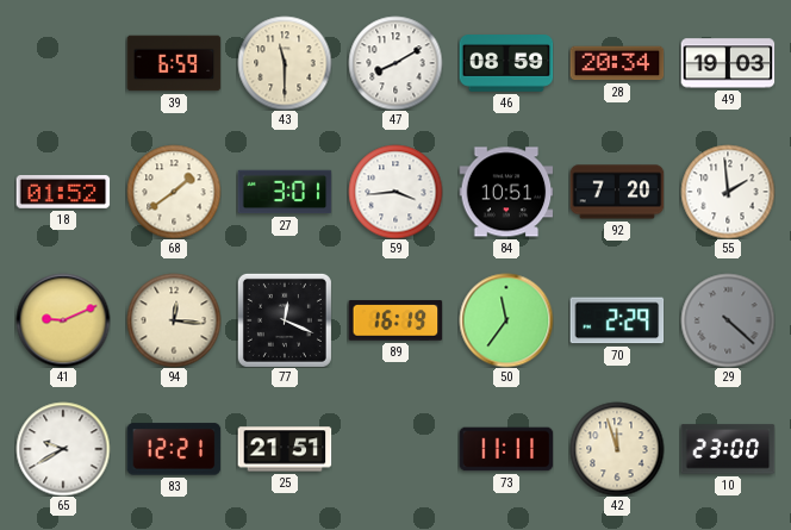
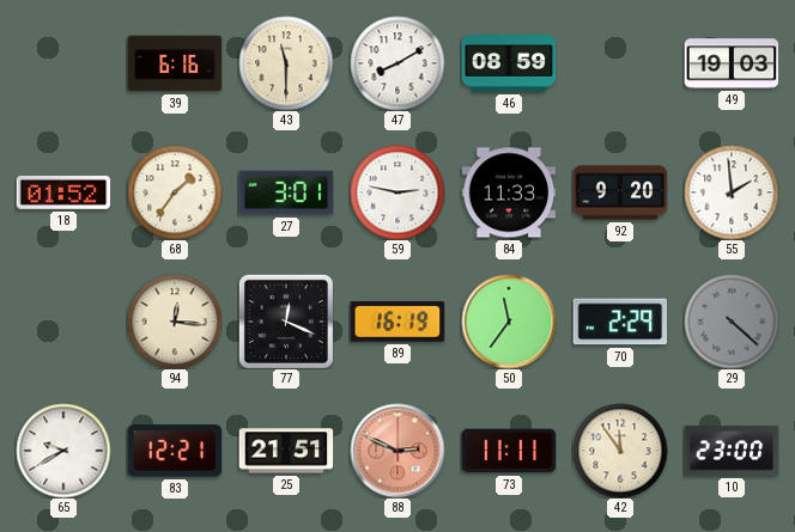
39: 6:59 -> 6:16
28: 20:34 -> none
68: 1:39 -> 1:36
59: 3:44 -> 2:47
84: 10:51 -> 11:33
92: 7:20 -> 9:20
41: 9:11 -> none
88: none -> 2:49
42: 11:57 -> 11:54
